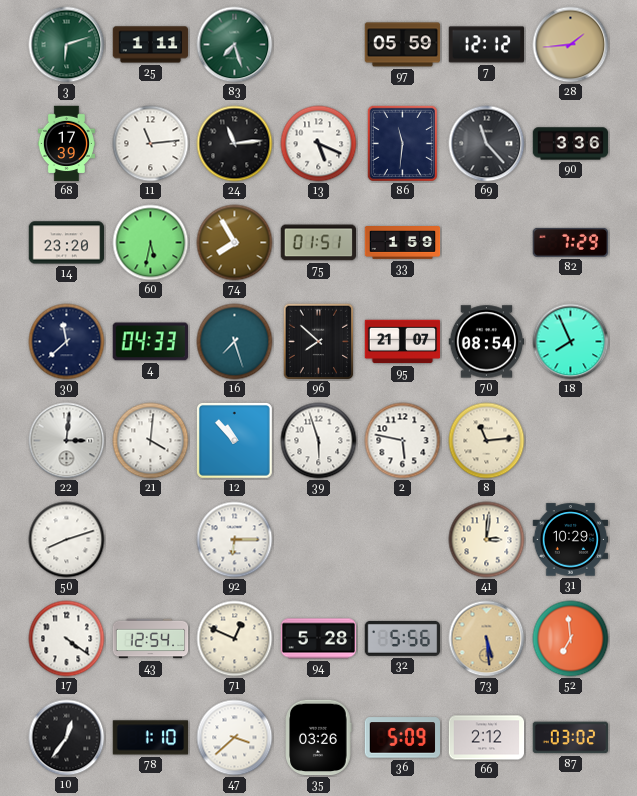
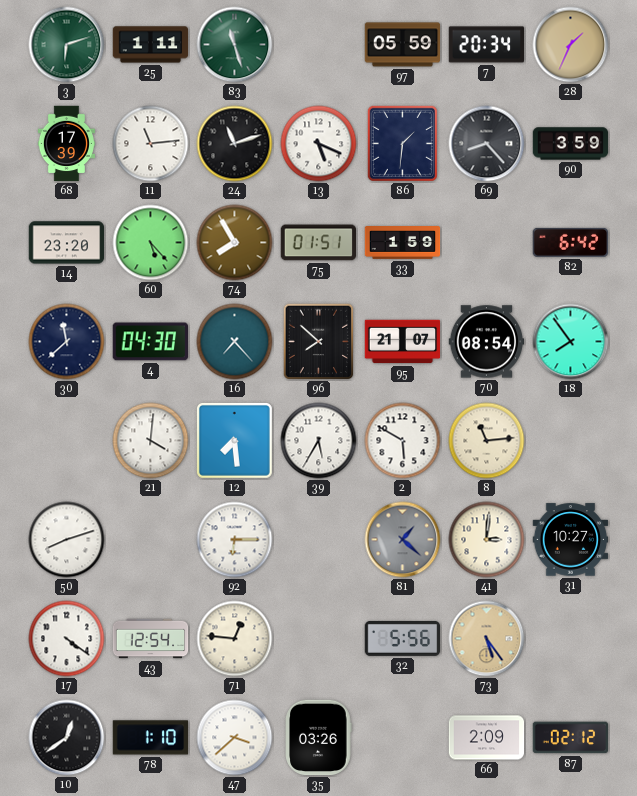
83: 7:27 -> 11:27
7: 12:12 -> 20:34
28: 1:44 -> 1:34
24: 11:14 -> 11:12
86: 11:31 -> 1:31
69: 11:23 -> 8:23
90: 3:36 -> 3:59
60: 5:32 -> 5:23
82: 7:29 -> 6:42
4: 04:33 -> 04:30
16: 7:27 -> 7:23
18: 7:56 -> 7:54
22: 3:01 -> none
12: 10:53 -> 7:29
39: 5:57 -> 5:35
2: 5:47 -> 5:50
81: none -> 1:22
31: 10:29 -> 10:27
71: 12:49 -> 12:46
94: 5:28 -> none
73: 5:29 -> 5:24
52: 6:59 -> none
10: 12:36 -> 12:39
36: 5:09 -> none
66: 2:12 -> 2:09
87: 03:02 -> 02:12
